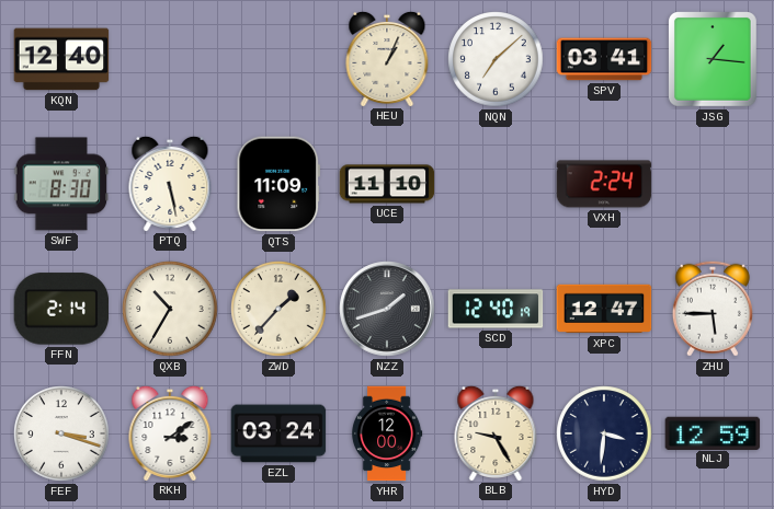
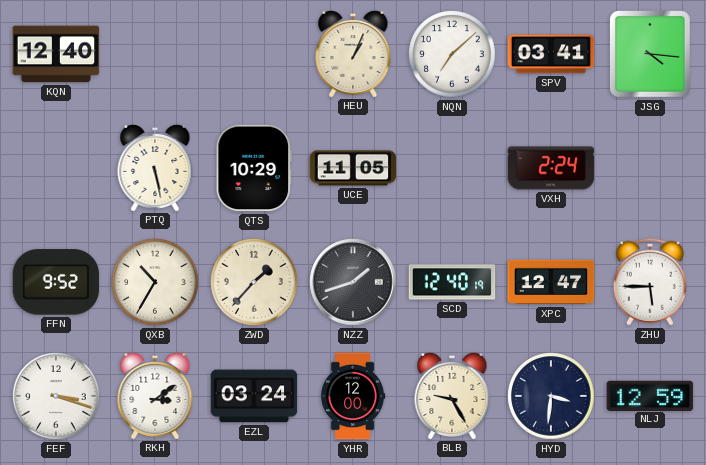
JSG: 1:16 -> 4:16
SWF: 8:30 -> none
QTS: 11:09 -> 10:29
UCE: 11:10 -> 11:05
FFN: 2:14 -> 9:52
